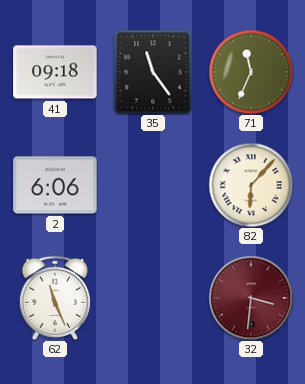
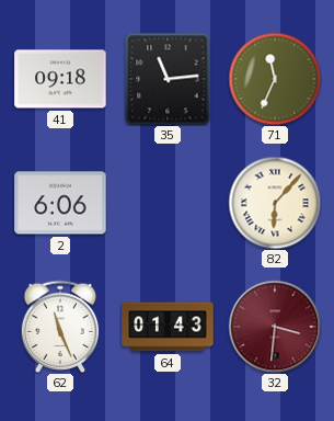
35: 11:24 -> 11:14
64: none -> 01:43
